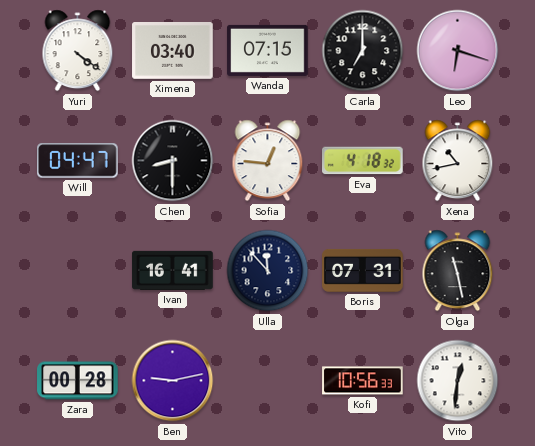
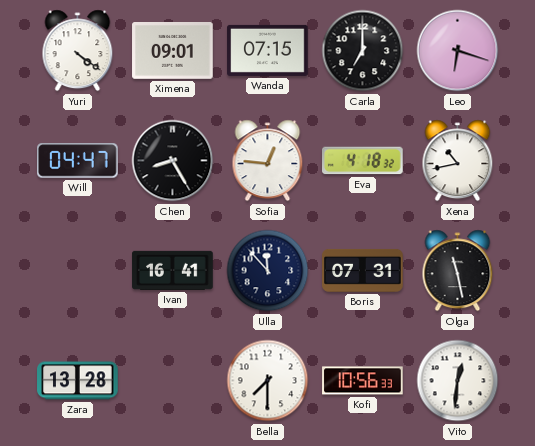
Ximena: 03:40 -> 09:01
Chen: 8:30 -> 8:25
Zara: 00:28 -> 13:28
Ben: 9:13 -> none
Bella: none -> 7:30
